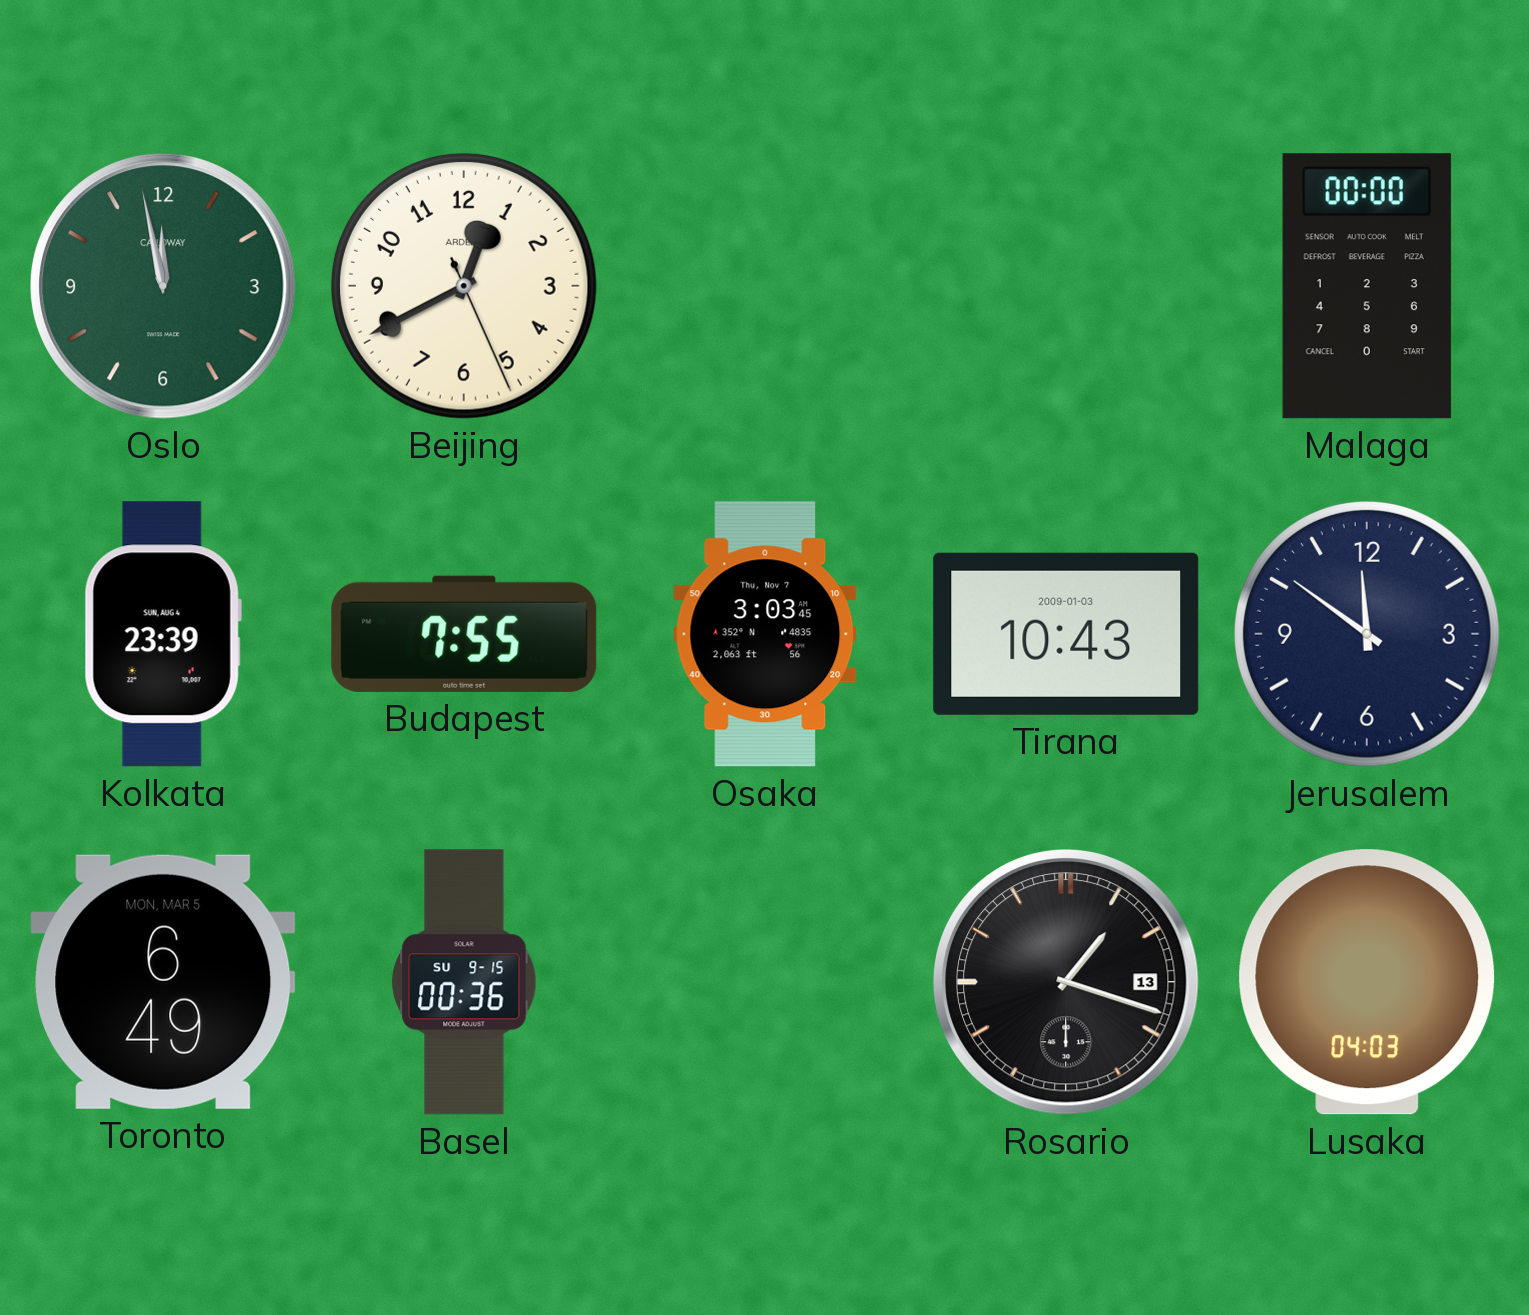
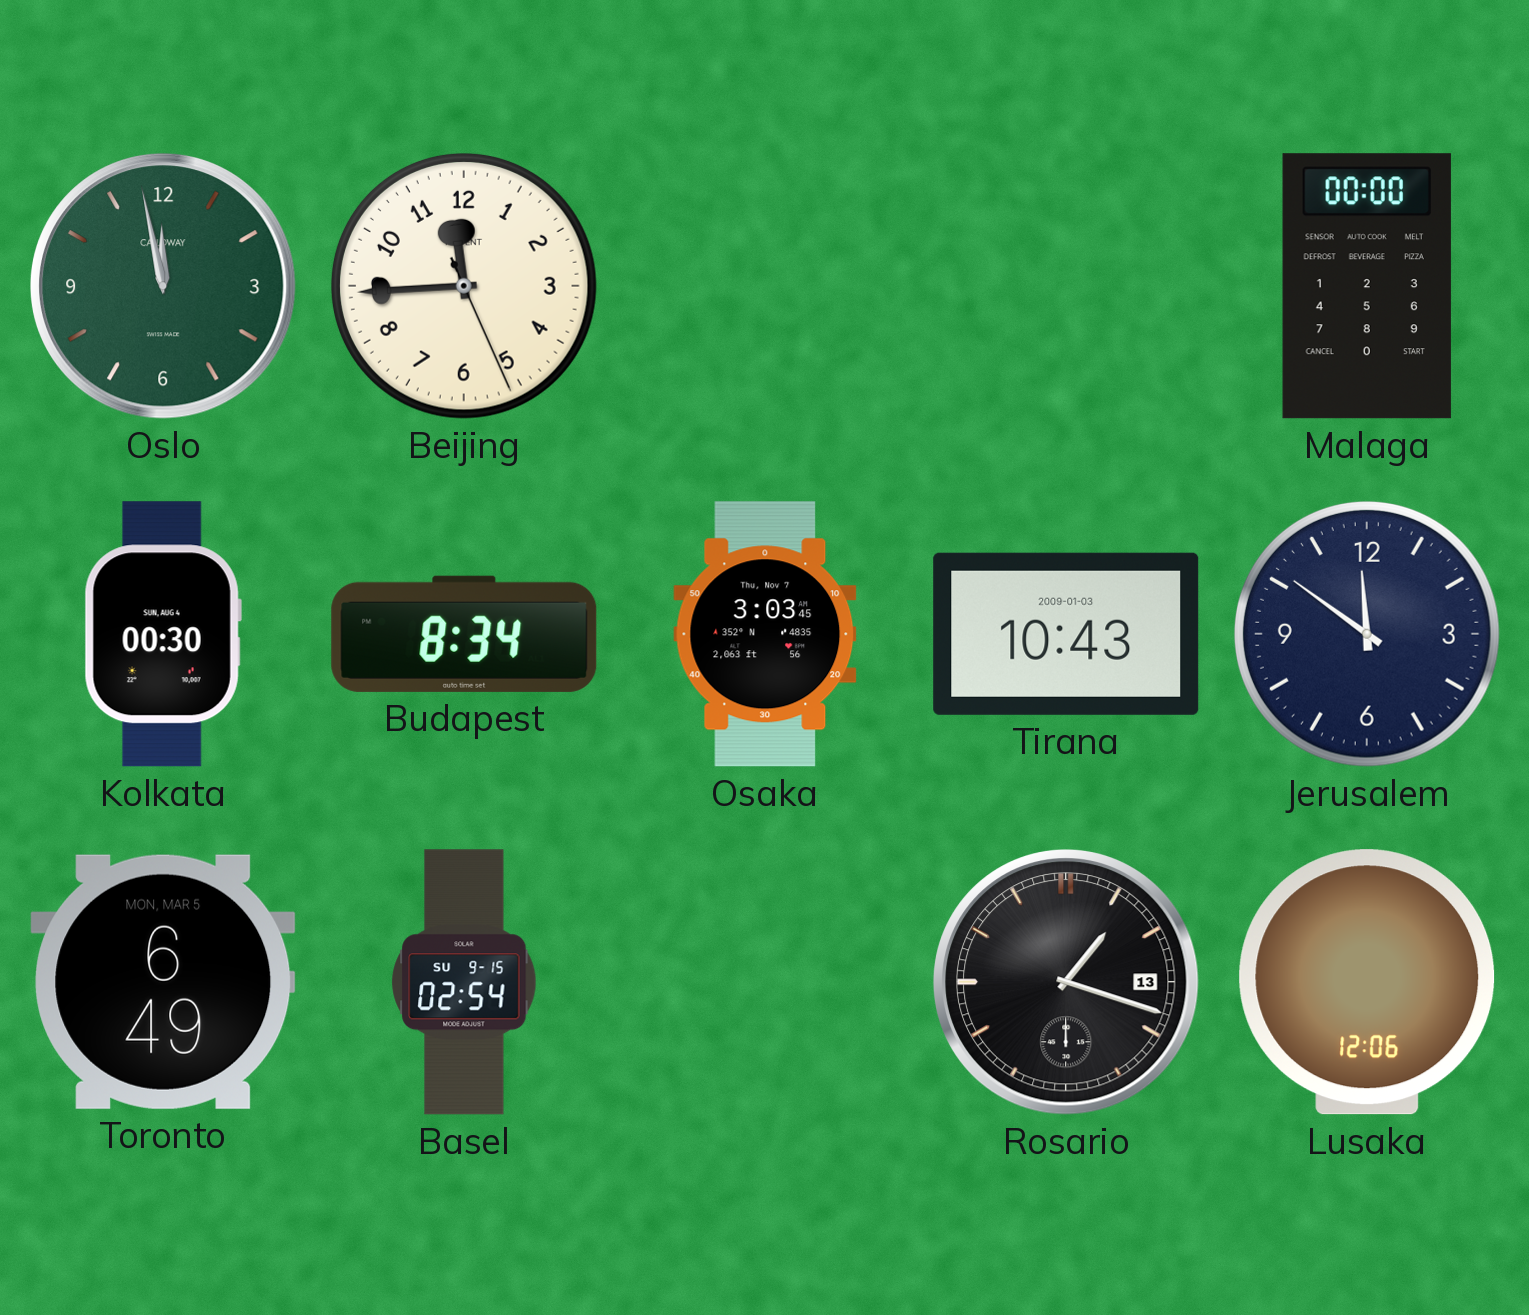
Beijing: 12:40 -> 11:44
Kolkata: 23:39 -> 00:30
Budapest: 7:55 -> 8:34
Basel: 00:36 -> 02:54
Lusaka: 04:03 -> 12:06
